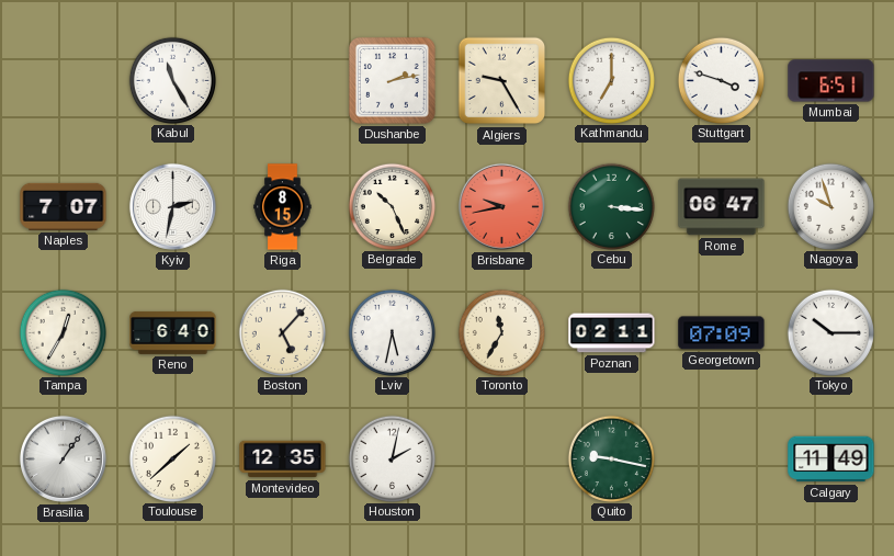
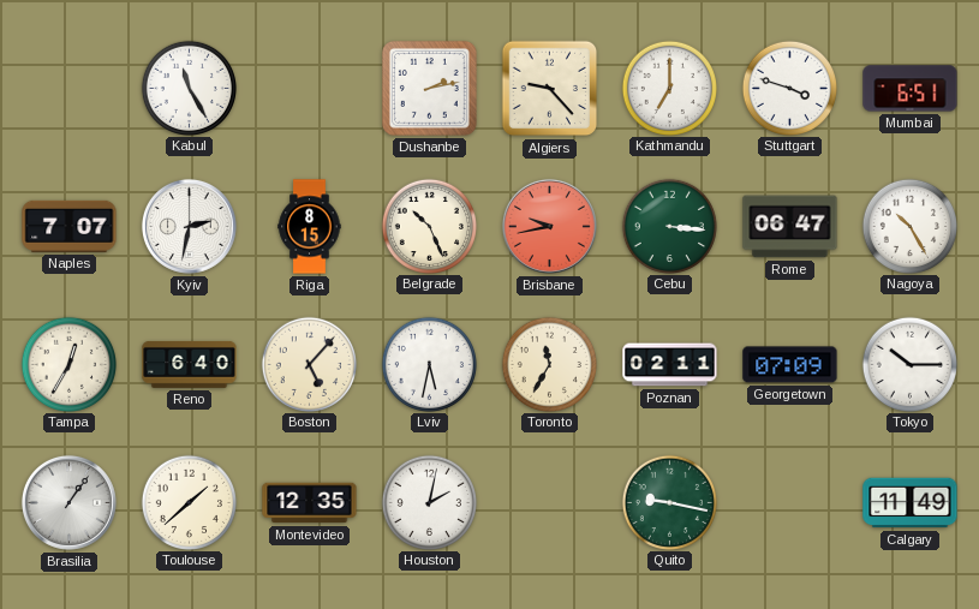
Algiers: 9:25 -> 9:23
Nagoya: 9:57 -> 10:25
